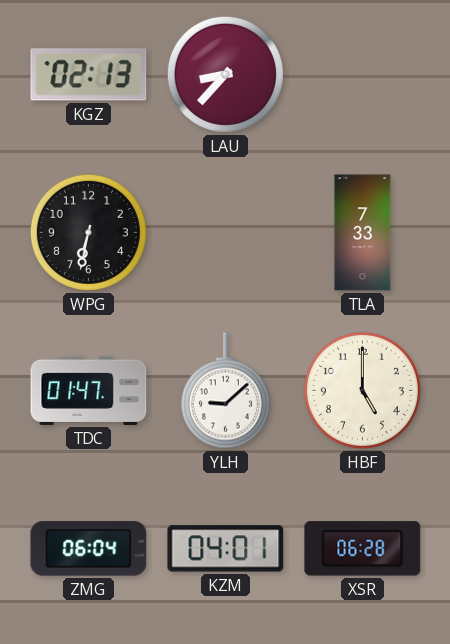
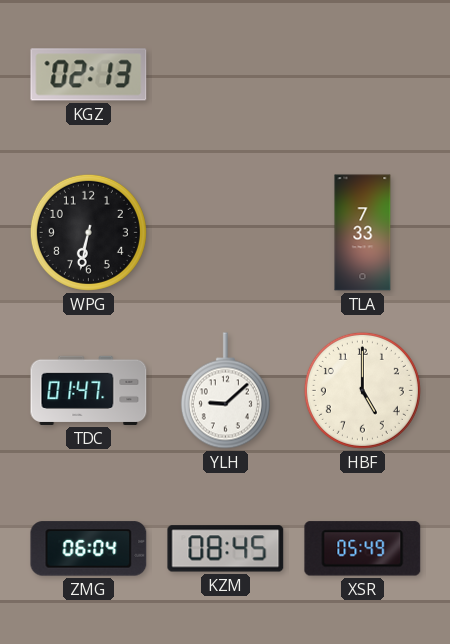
LAU: 8:37 -> none
KZM: 04:01 -> 08:45
XSR: 06:28 -> 05:49
